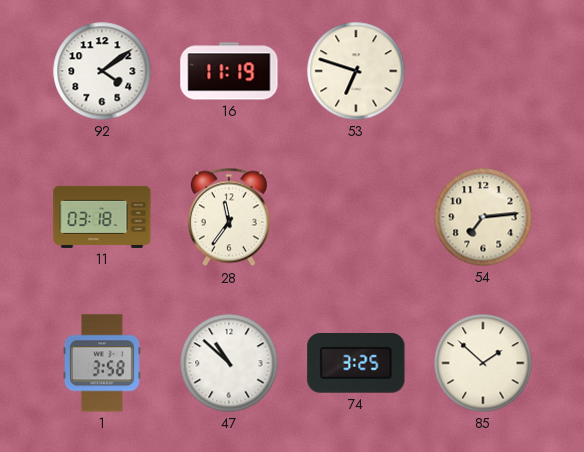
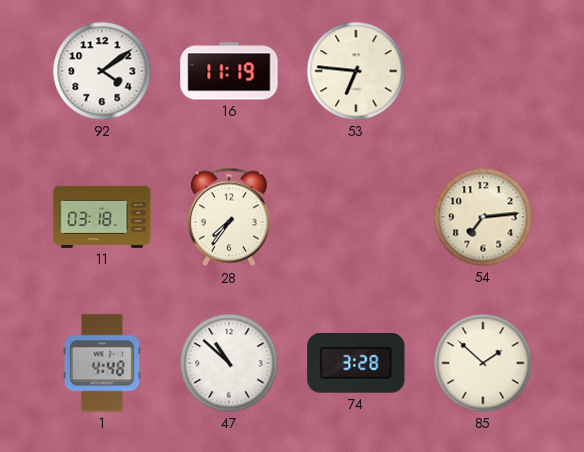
53: 6:48 -> 6:46
28: 11:36 -> 7:36
1: 3:58 -> 4:48
74: 3:25 -> 3:28
